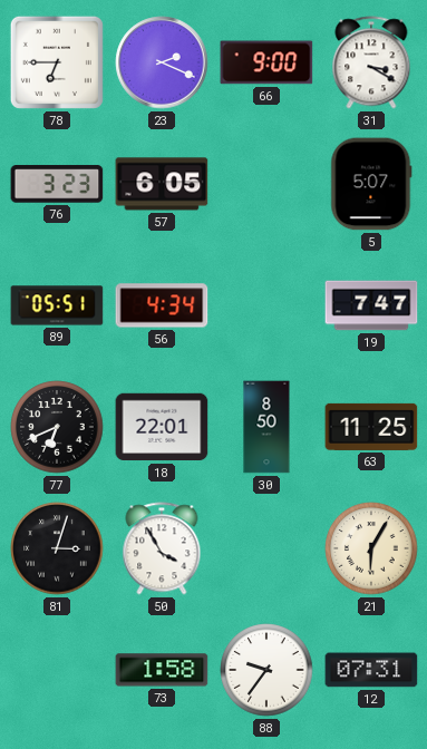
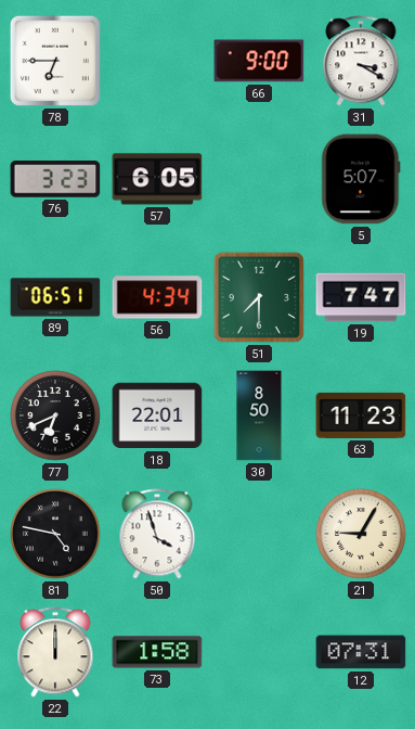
23: 2:19 -> none
89: 05:51 -> 06:51
51: none -> 7:30
63: 11:25 -> 11:23
81: 3:03 -> 4:47
50: 3:55 -> 3:57
21: 6:05 -> 9:05
22: none -> 12:00
88: 9:36 -> none
